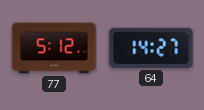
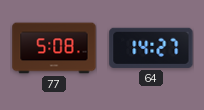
77: 5:12 -> 5:08
